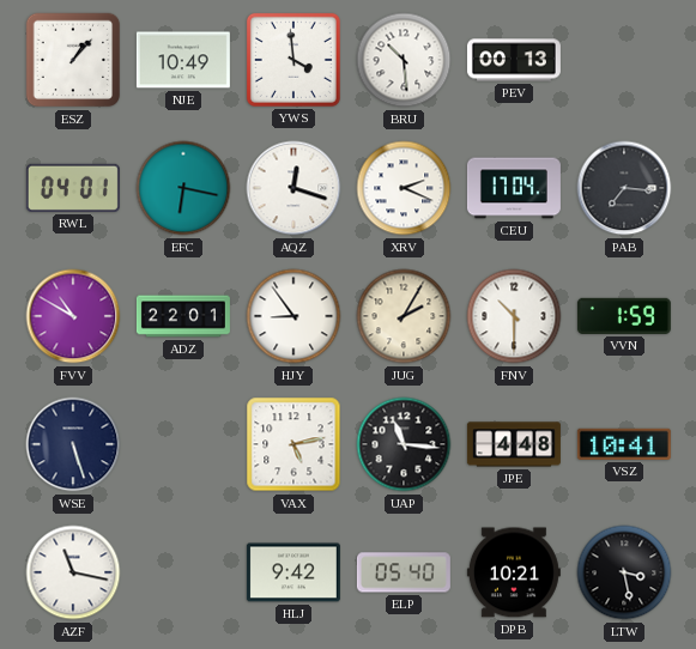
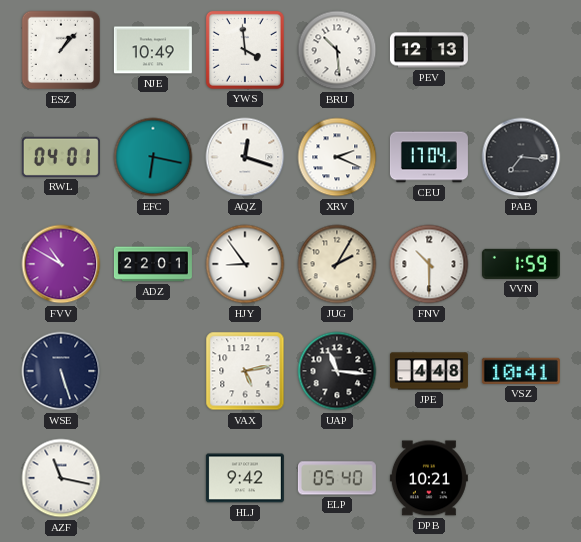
PEV: 00:13 -> 12:13
LTW: 3:28 -> none
